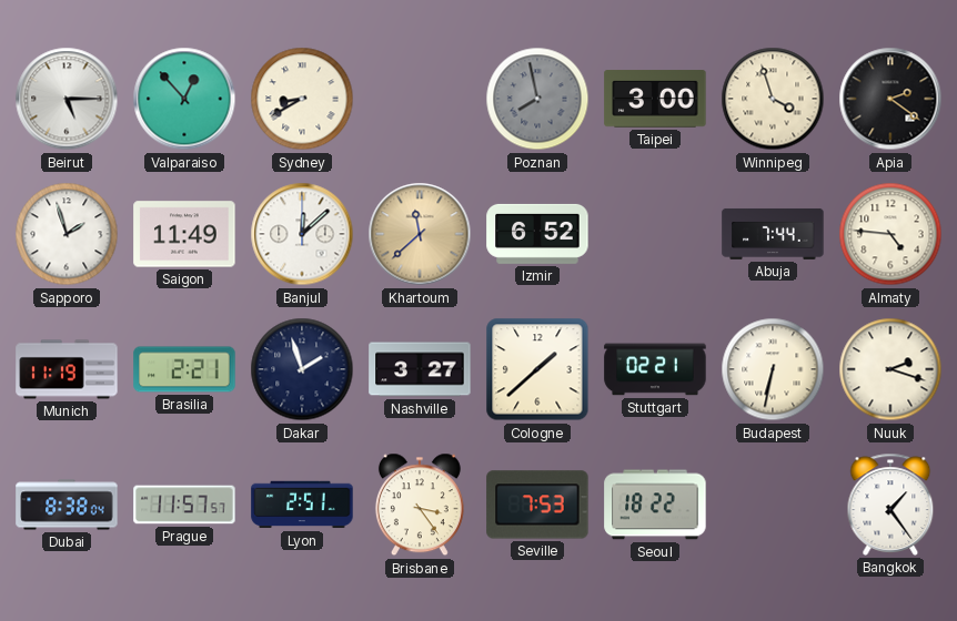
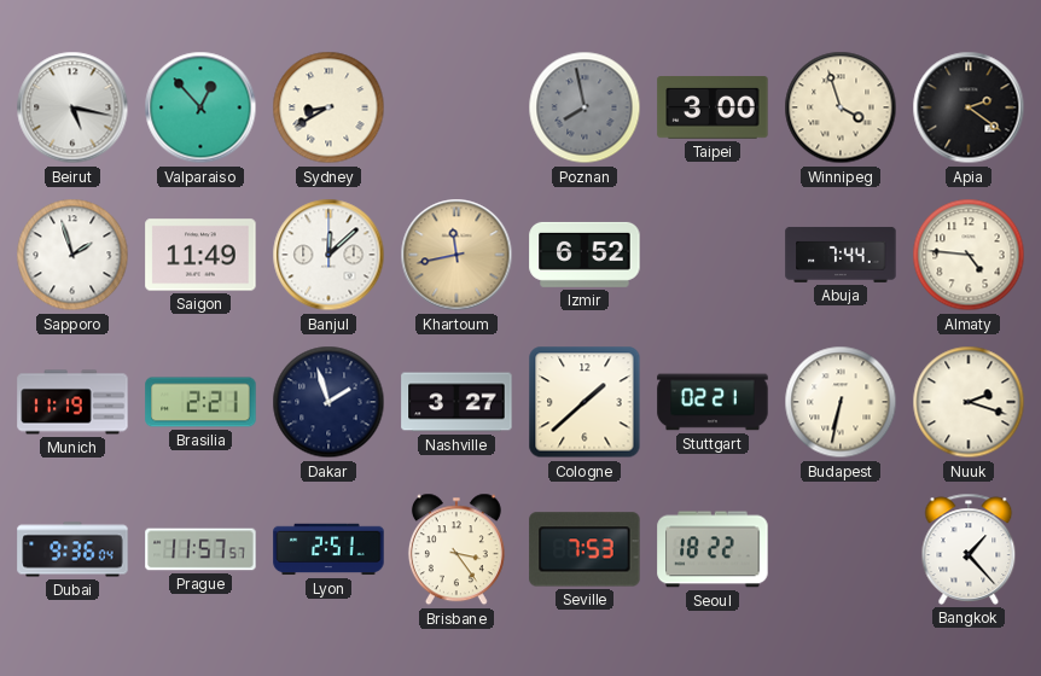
Beirut: 5:15 -> 5:17
Khartoum: 11:38 -> 11:43
Dubai: 8:38 -> 9:36
Bangkok: 1:24 -> 1:23
